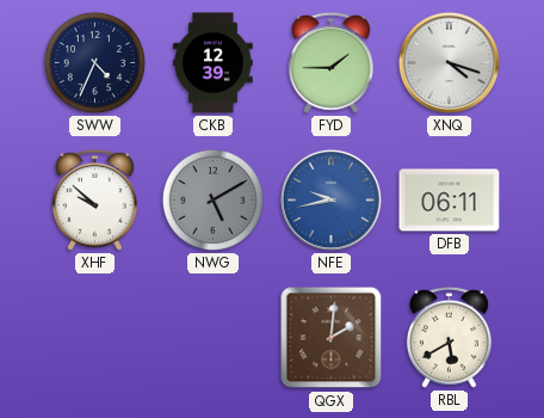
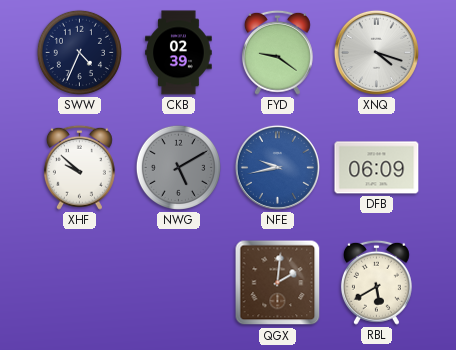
CKB: 12:39 -> 02:39
FYD: 1:45 -> 9:21
DFB: 06:11 -> 06:09
